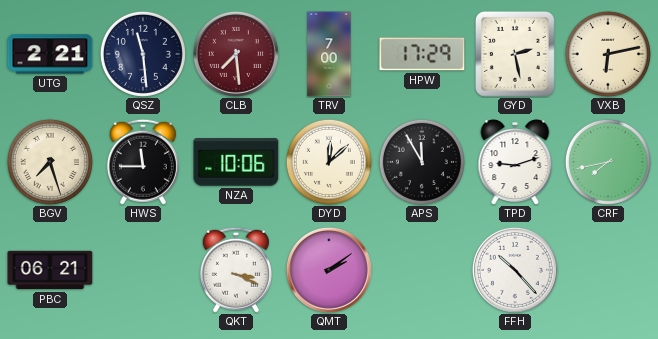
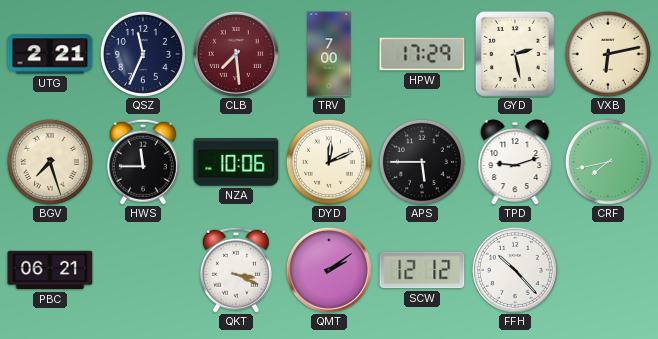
QSZ: 11:29 -> 11:34
DYD: 12:08 -> 12:11
APS: 11:55 -> 5:45
SCW: none -> 12:12
